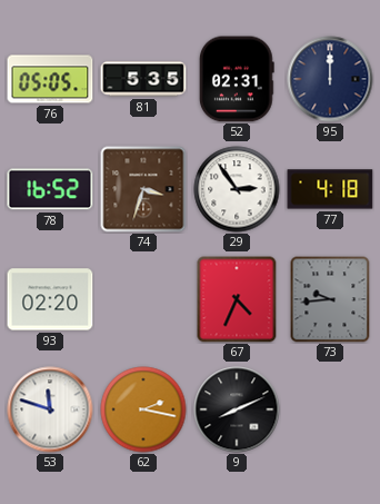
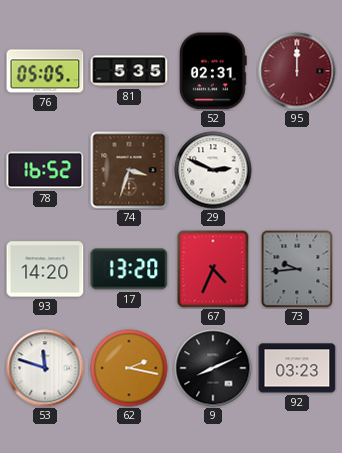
95 dial: navy -> burgundy
29: 2:54 -> 2:49
77: 4:18 -> none
93: 02:20 -> 14:20
17: none -> 13:20
92: none -> 03:23
